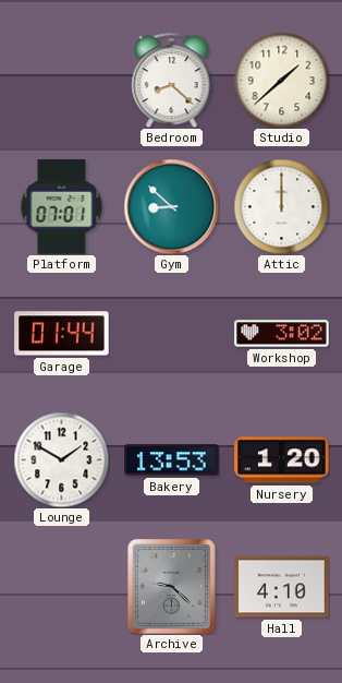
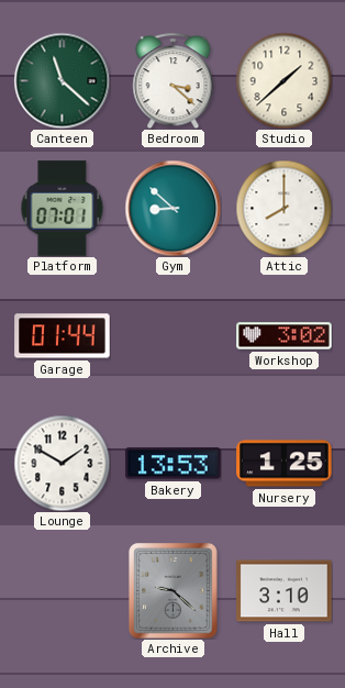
Canteen: none -> 11:22
Bedroom: 8:22 -> 3:22
Attic: 12:00 -> 8:00
Nursery: 1:20 -> 1:25
Hall: 4:10 -> 3:10
